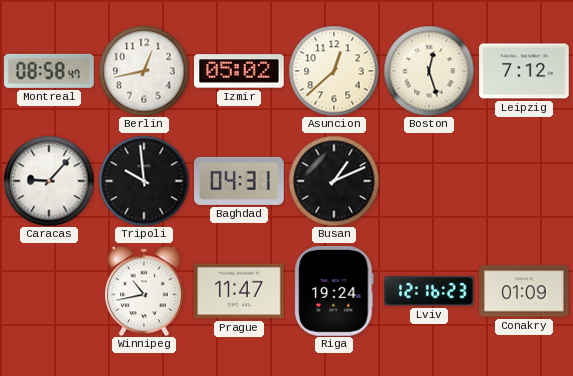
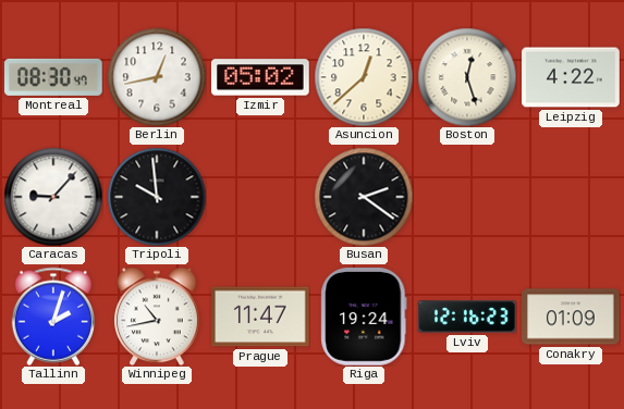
Montreal: 08:58 -> 08:30
Leipzig: 7:12 -> 4:22
Baghdad: 04:31 -> none
Busan: 1:11 -> 2:21
Tallinn: none -> 2:03
